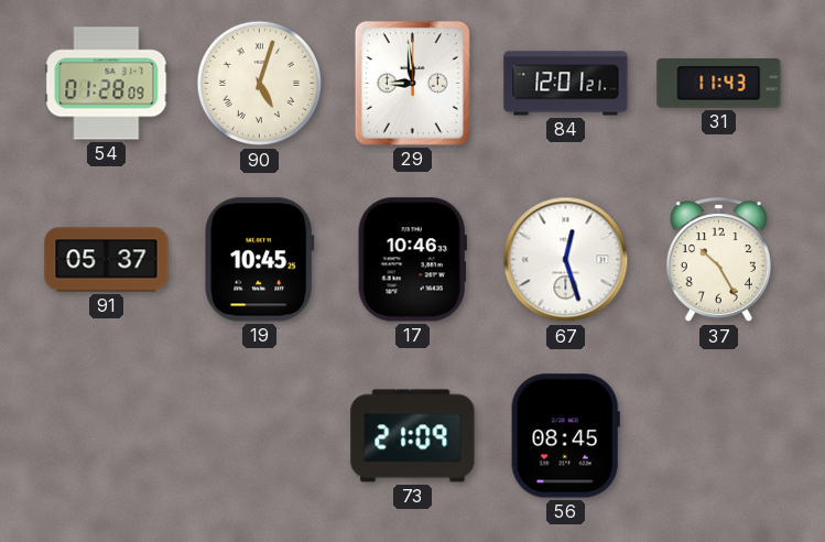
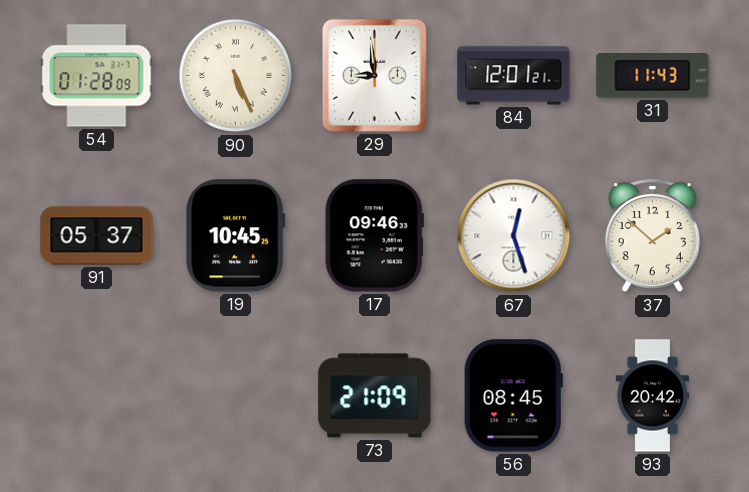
90: 5:03 -> 5:26
17: 10:46 -> 09:46
37: 10:25 -> 1:52
93: none -> 20:42
